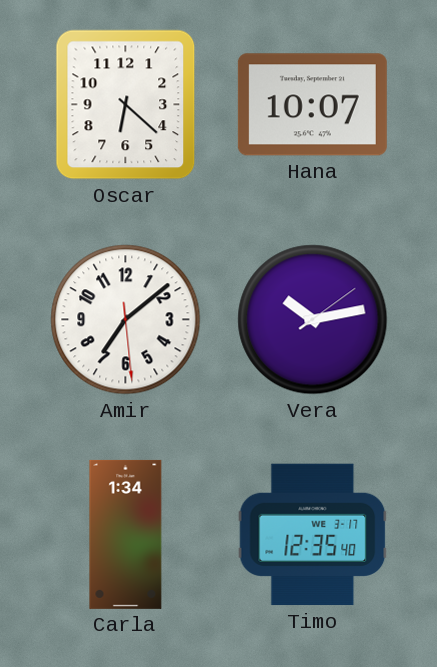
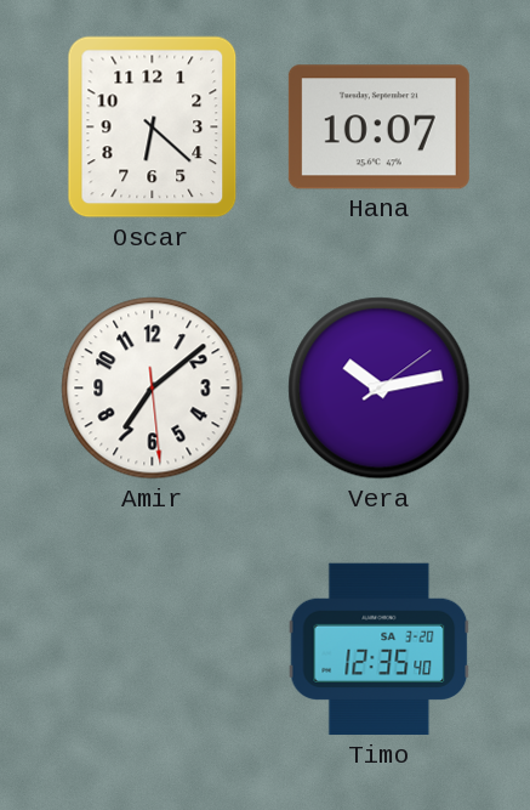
Carla: 1:34 -> none
Timo date: WE 3-17 -> SA 3-20
